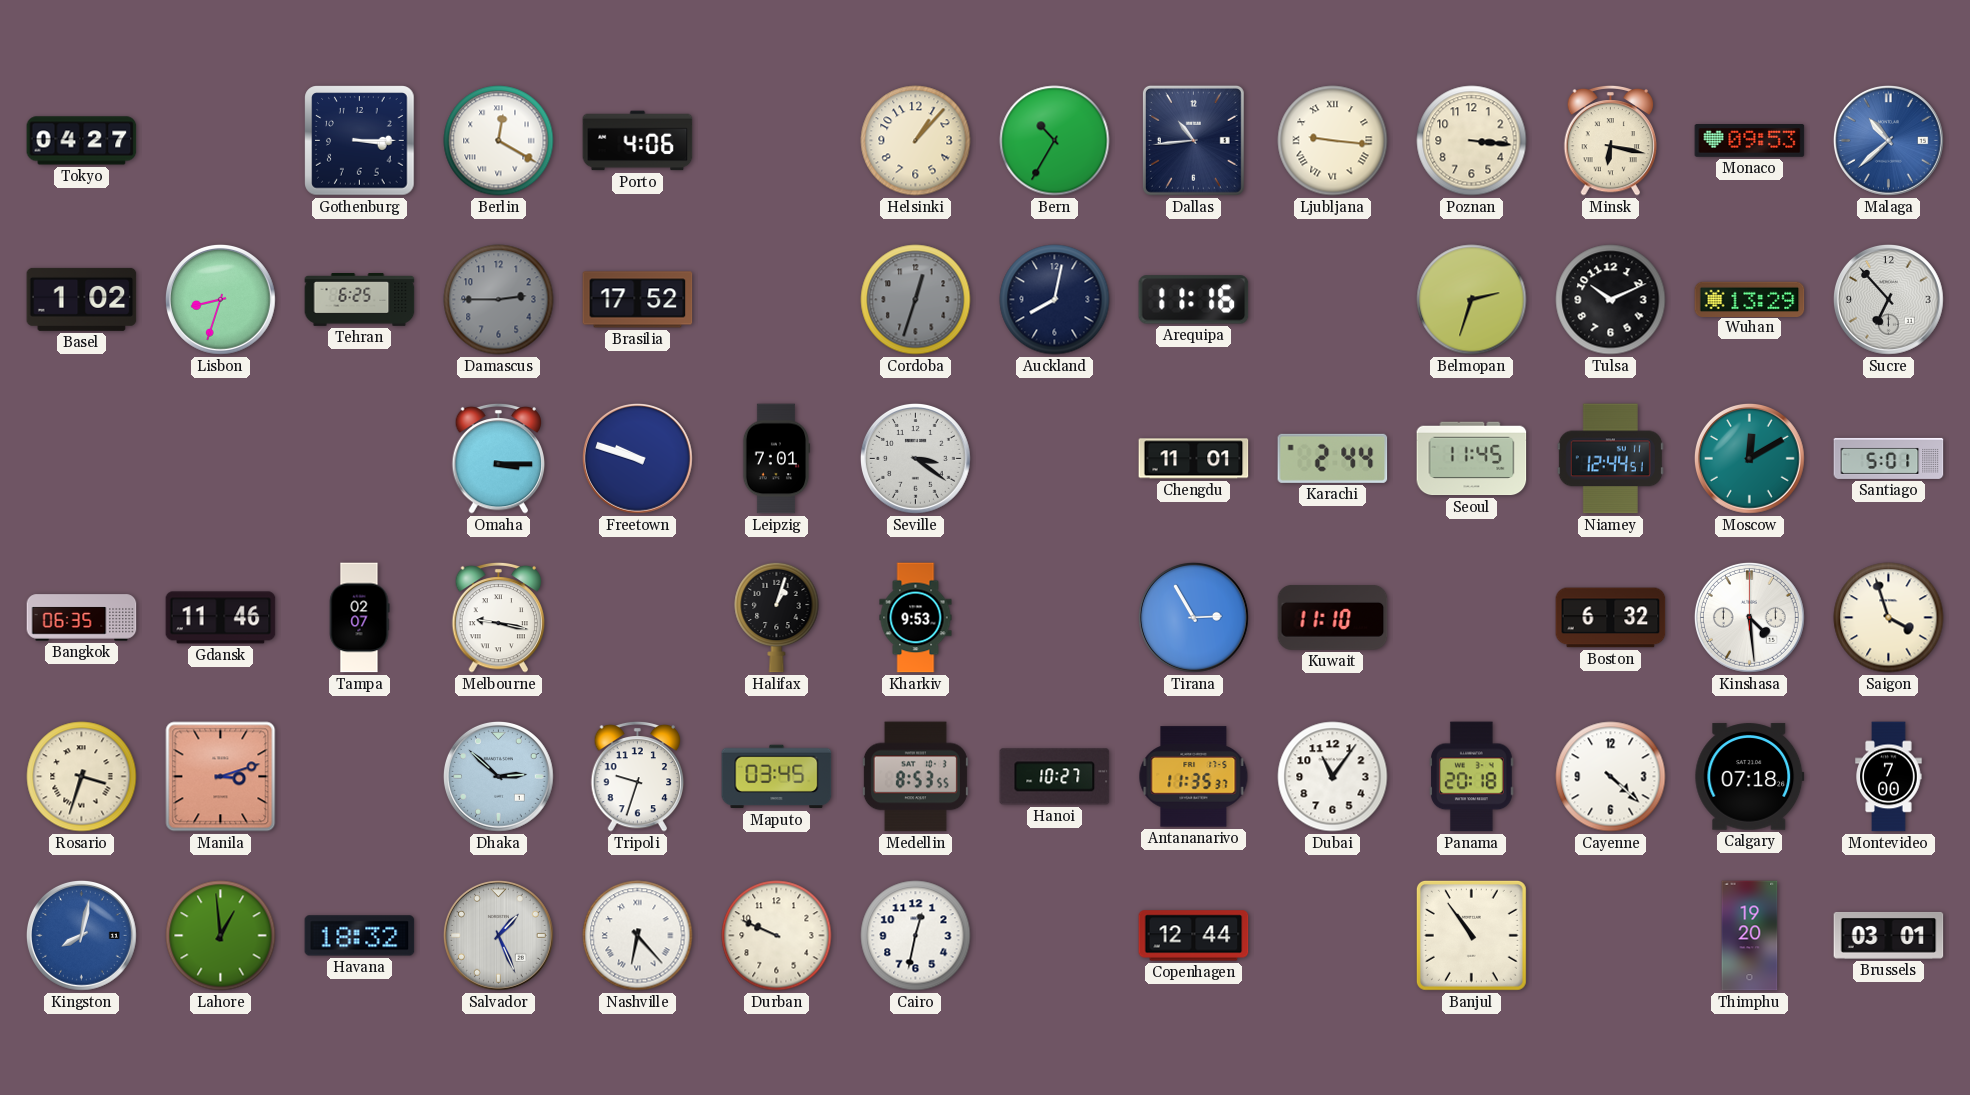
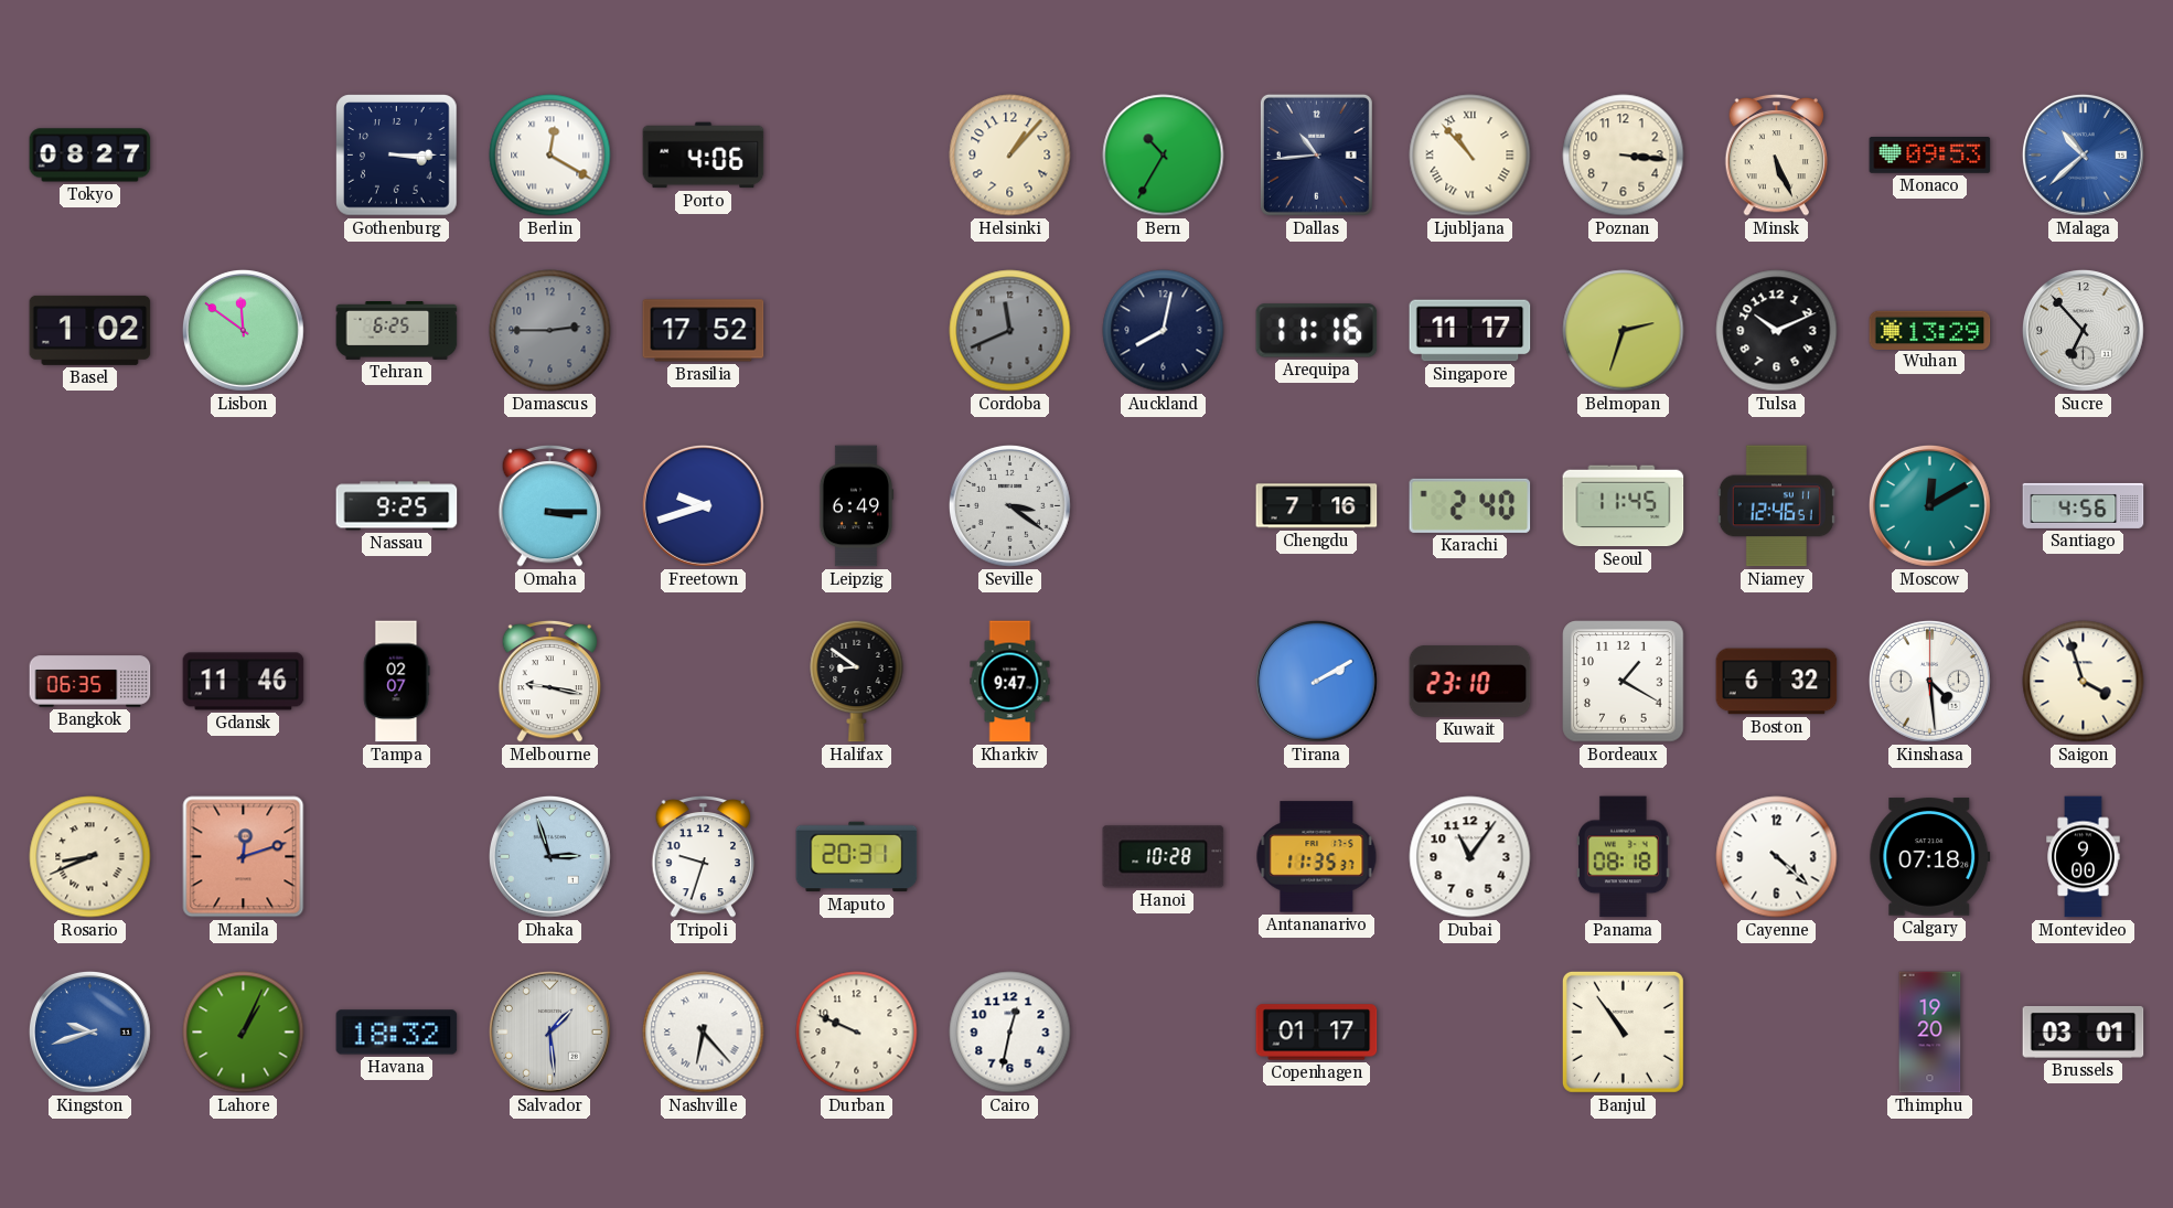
Tokyo: 04:27 -> 08:27
Ljubljana: 9:16 -> 10:53
Minsk: 6:17 -> 5:26
Lisbon: 8:33 -> 11:51
Cordoba: 12:33 -> 11:41
Singapore: none -> 11:17
Nassau: none -> 9:25
Freetown: 9:48 -> 9:42
Leipzig: 7:01 -> 6:49
Chengdu: 11:01 -> 7:16
Karachi: 2:44 -> 2:40
Niamey: 12:44 -> 12:46
Santiago: 5:01 -> 4:56
Halifax: 1:03 -> 8:51
Kharkiv: 9:53 -> 9:47
Tirana: 2:55 -> 2:10
Kuwait: 11:10 -> 23:10
Bordeaux: none -> 1:20
Rosario: 3:33 -> 8:41
Manila: 3:12 -> 12:12
Dhaka: 2:52 -> 2:57
Maputo: 03:45 -> 20:31
Medellin: 8:53 -> none
Hanoi: 10:27 -> 10:28
Panama: 20:18 -> 08:18
Montevideo: 7:00 -> 9:00
Kingston: 8:02 -> 9:42
Lahore: 12:59 -> 1:04
Salvador: 1:26 -> 1:29
Copenhagen: 12:44 -> 01:17
